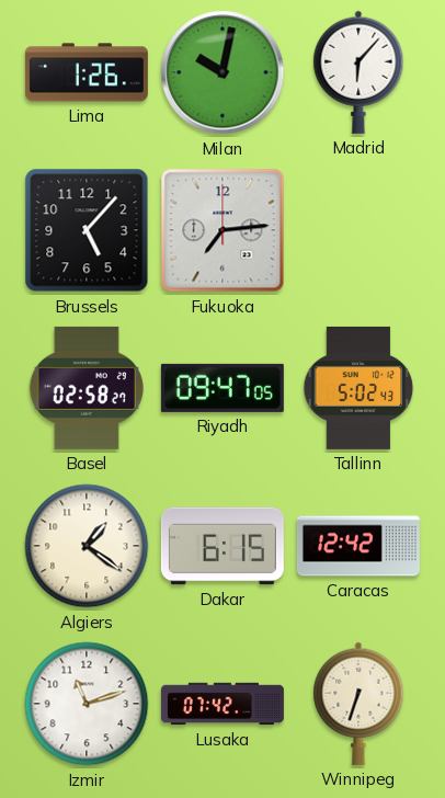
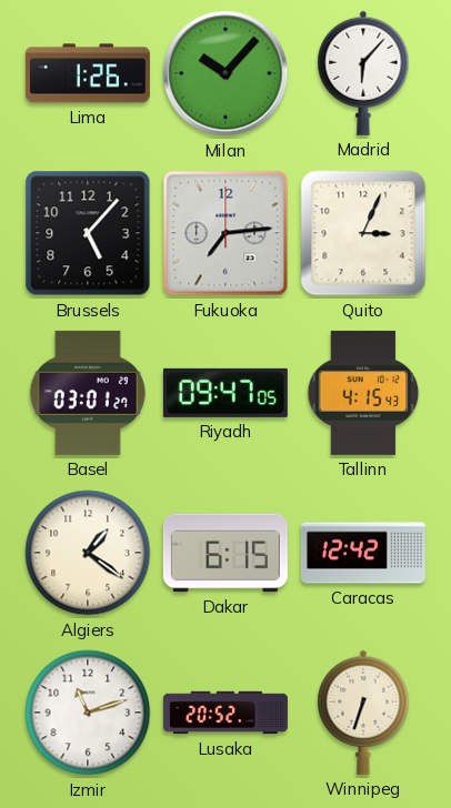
Milan: 10:02 -> 10:07
Quito: none -> 3:04
Basel: 02:58 -> 03:01
Tallinn: 5:02 -> 4:15
Lusaka: 07:42 -> 20:52
